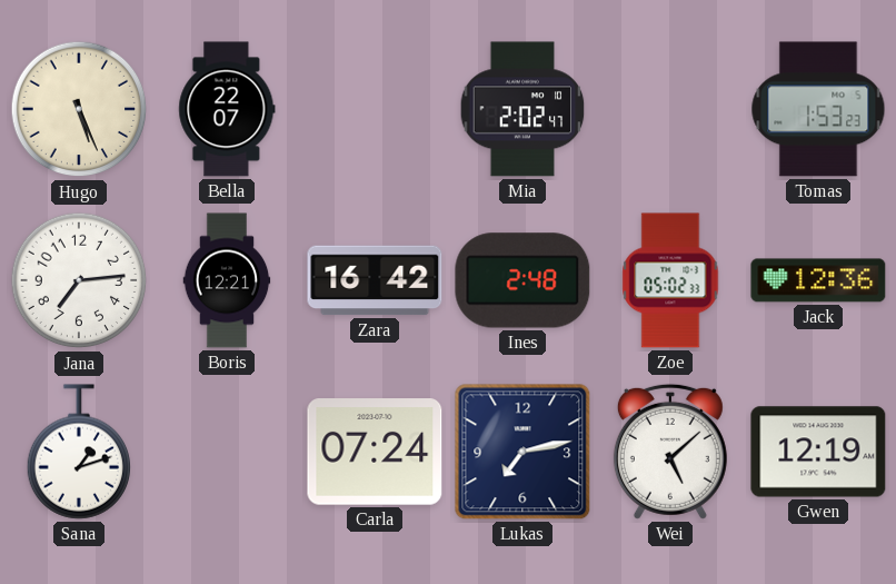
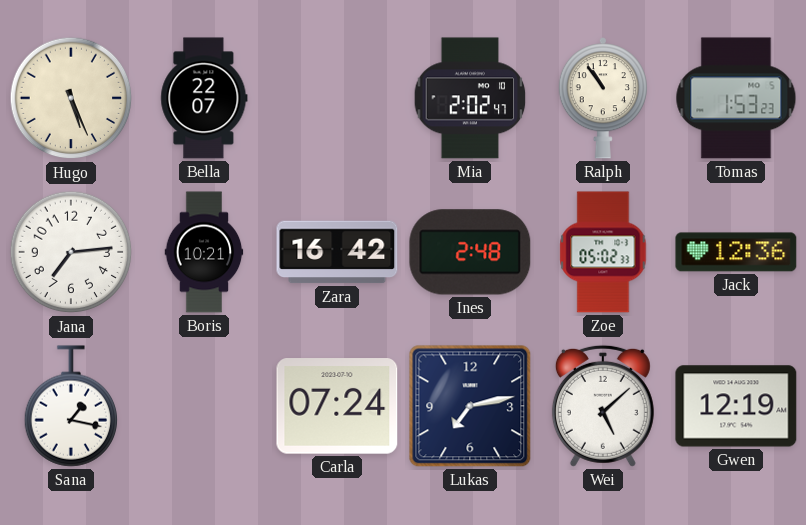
Ralph: none -> 10:54
Boris: 12:21 -> 10:21
Sana: 1:12 -> 1:17
